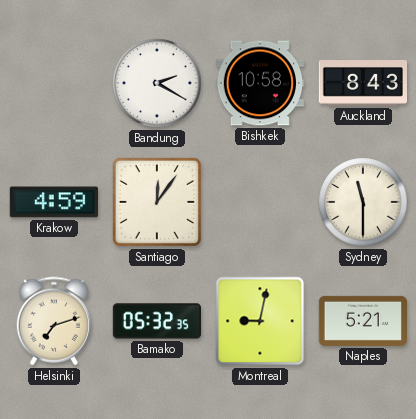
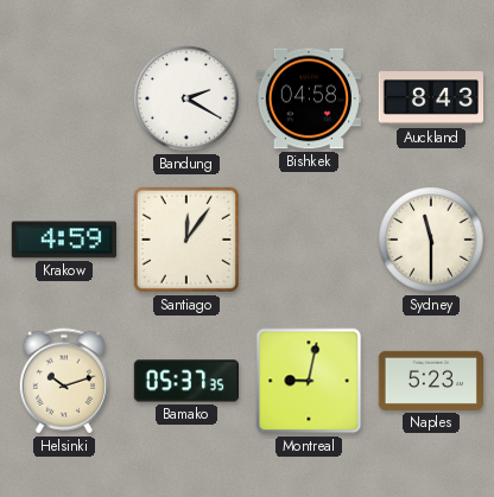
Bishkek: 10:58 -> 04:58
Helsinki: 7:12 -> 10:12
Bamako: 05:32 -> 05:37
Naples: 5:21 -> 5:23
